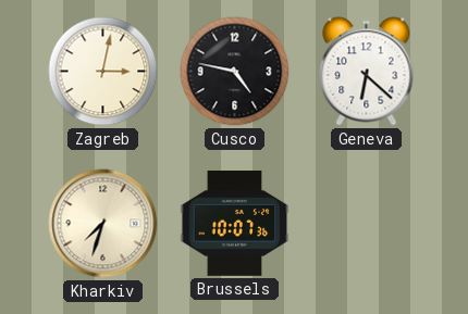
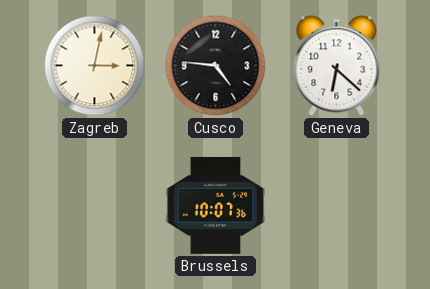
Cusco: 4:47 -> 4:46
Kharkiv: 7:33 -> none
